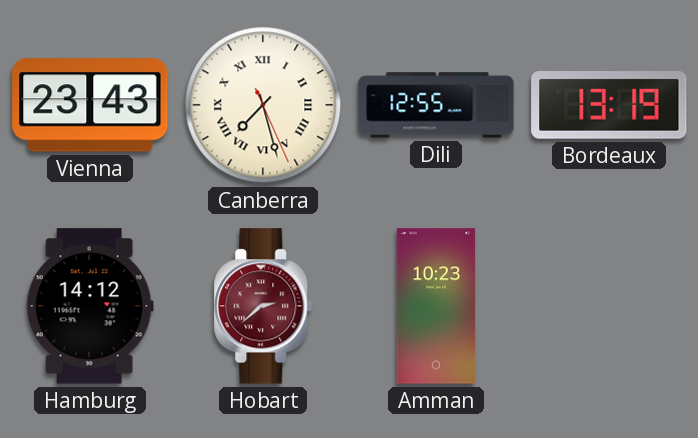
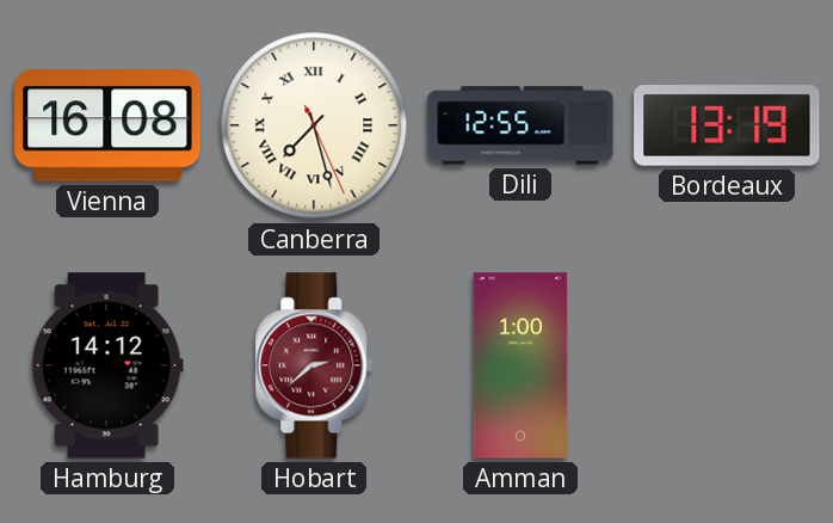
Vienna: 23:43 -> 16:08
Amman: 10:23 -> 1:00
